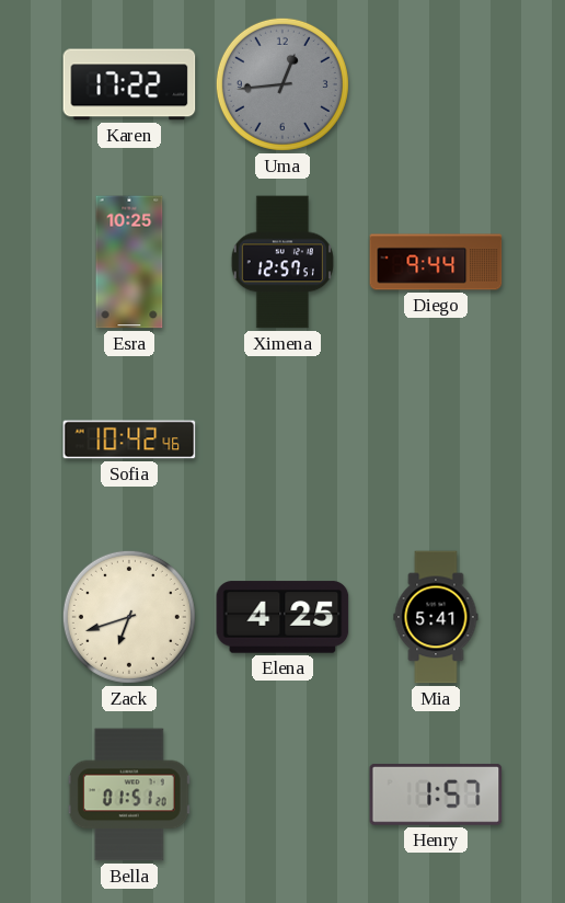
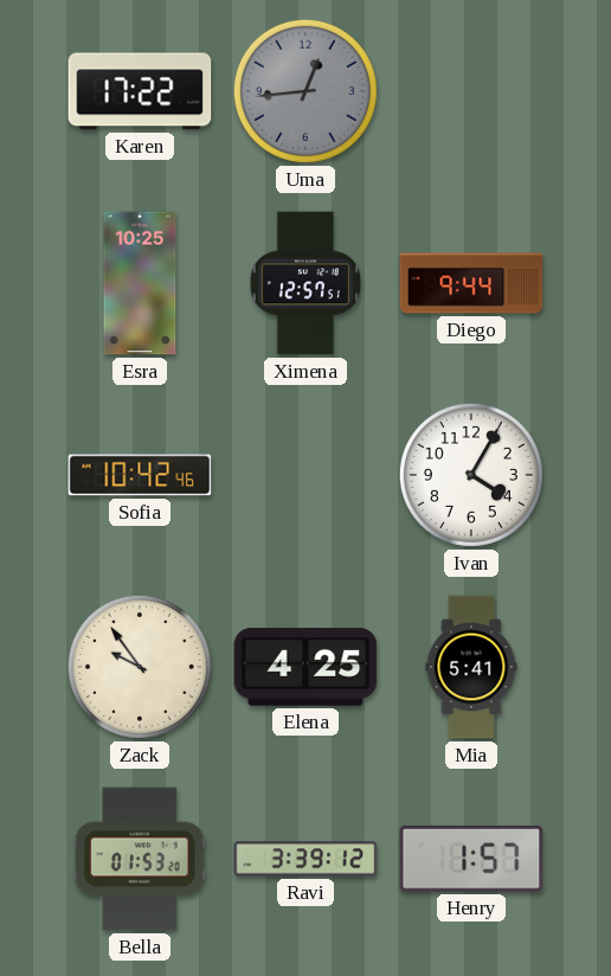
Ivan: none -> 4:05
Zack: 6:42 -> 9:54
Bella: 01:51 -> 01:53
Ravi: none -> 3:39
